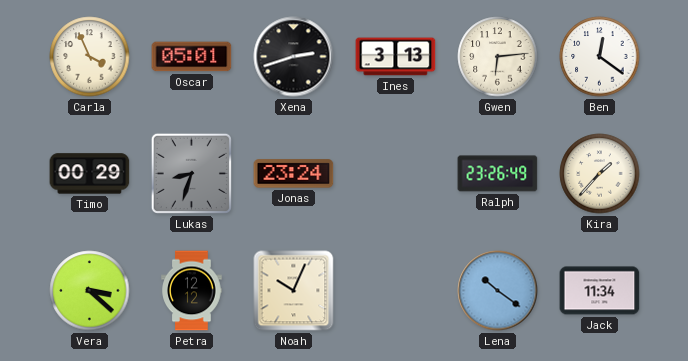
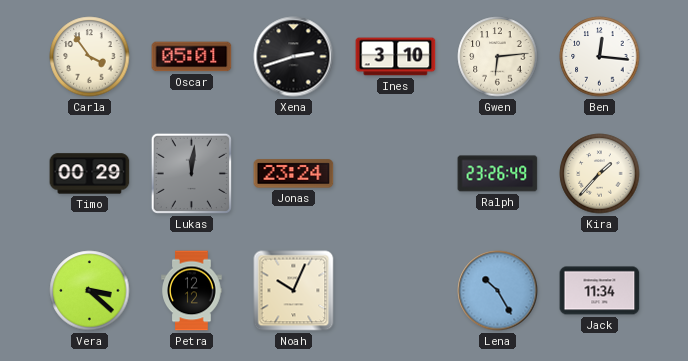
Carla: 3:56 -> 3:54
Ines: 3:13 -> 3:10
Ben: 12:21 -> 12:16
Lukas: 8:33 -> 12:01
Lena: 10:21 -> 10:25
